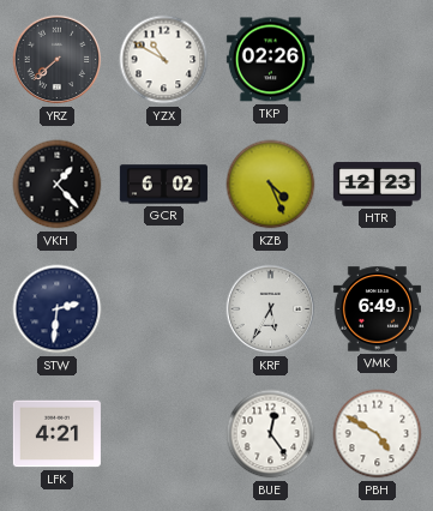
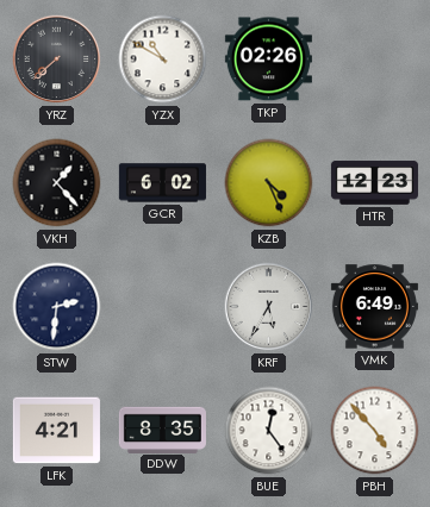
DDW: none -> 8:35
PBH: 4:50 -> 4:53
